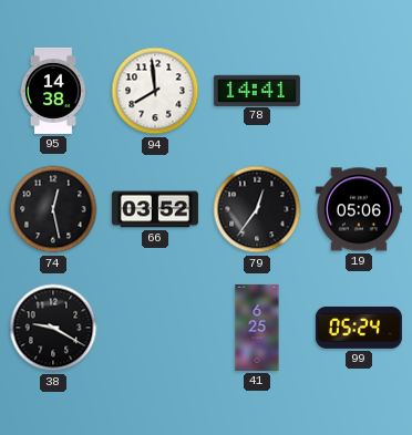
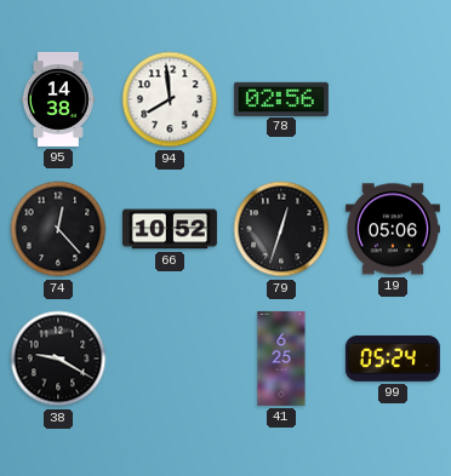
78: 14:41 -> 02:56
74: 12:28 -> 12:23
66: 03:52 -> 10:52
79: 12:36 -> 12:33
